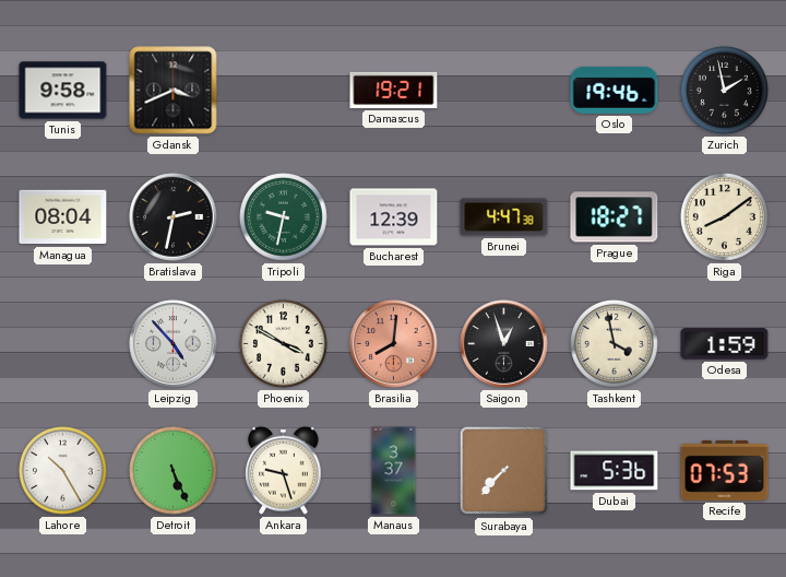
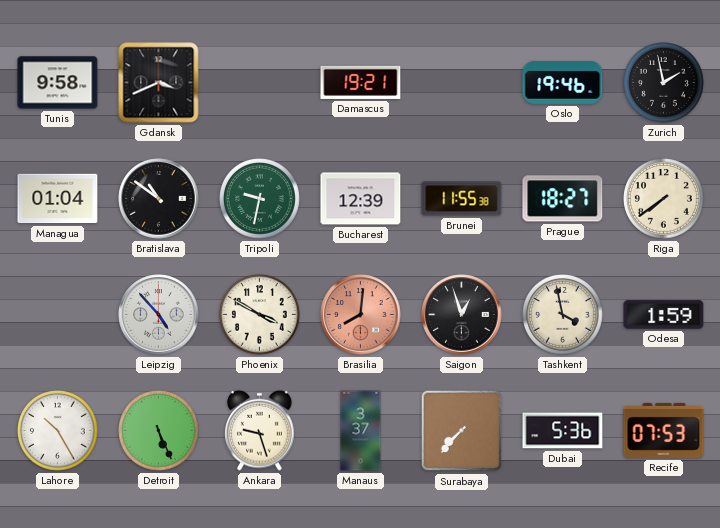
Managua: 08:04 -> 01:04
Bratislava: 2:32 -> 10:51
Brunei: 4:47 -> 11:55
Riga: 8:09 -> 7:39
